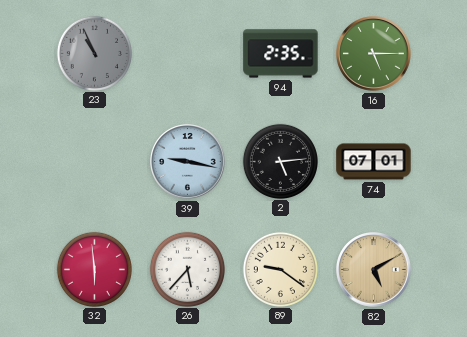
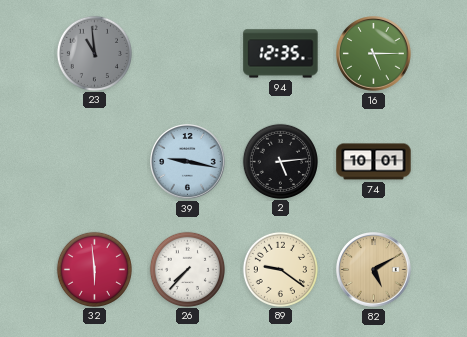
23: 10:56 -> 10:59
94: 2:35 -> 12:35
74: 07:01 -> 10:01
26: 5:37 -> 7:37
